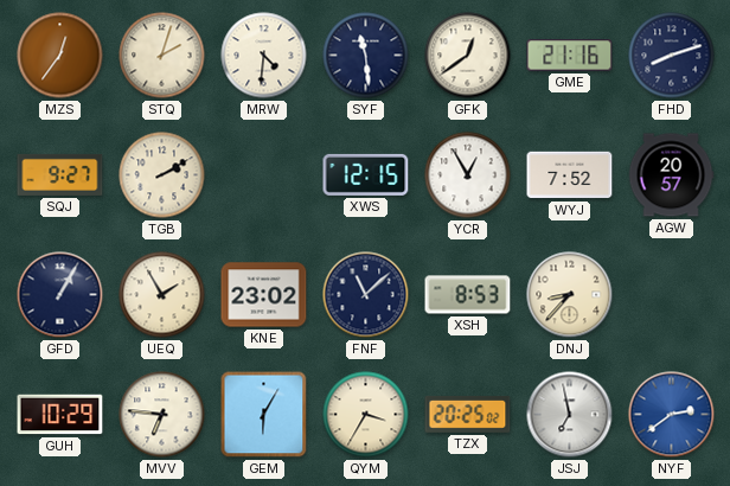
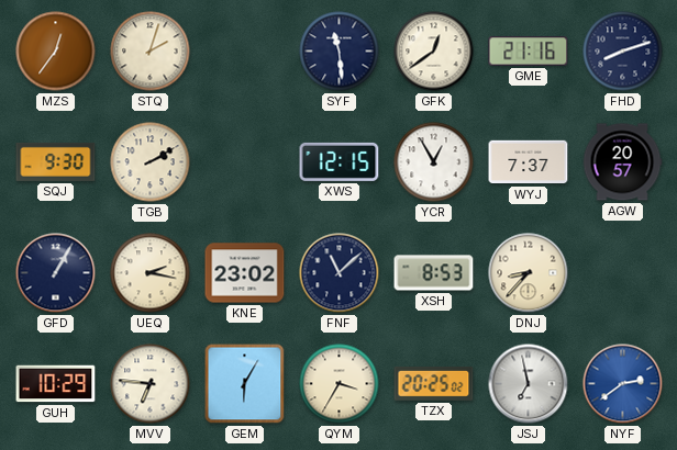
MRW: 4:31 -> none
SQJ: 9:27 -> 9:30
WYJ: 7:52 -> 7:37
UEQ: 1:55 -> 2:17
